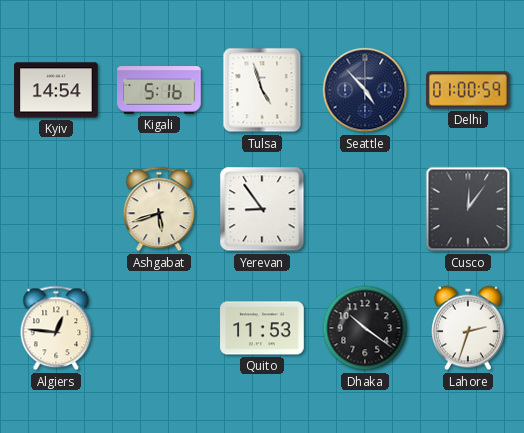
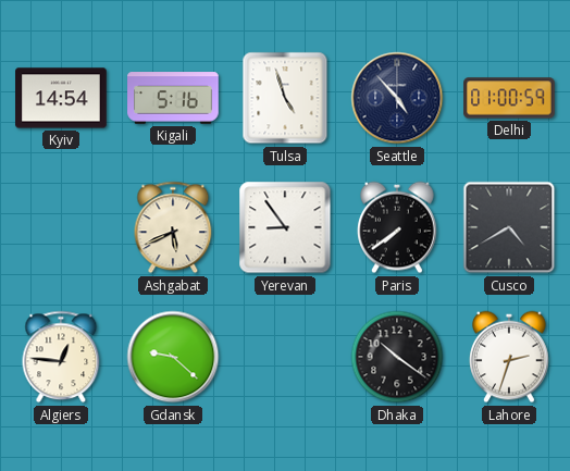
Ashgabat: 5:42 -> 5:41
Paris: none -> 7:39
Cusco: 12:06 -> 4:40
Gdansk: none -> 9:22
Quito: 11:53 -> none
